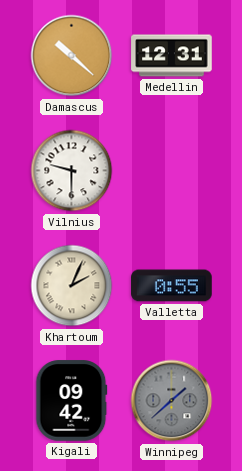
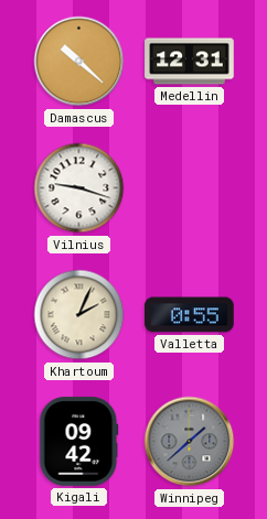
Vilnius: 9:30 -> 9:18
